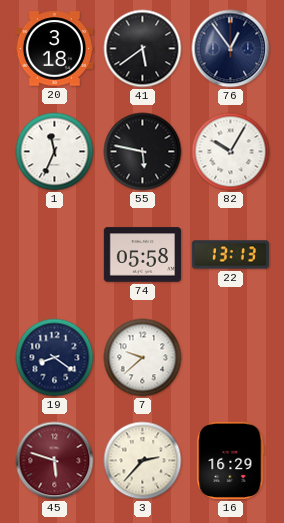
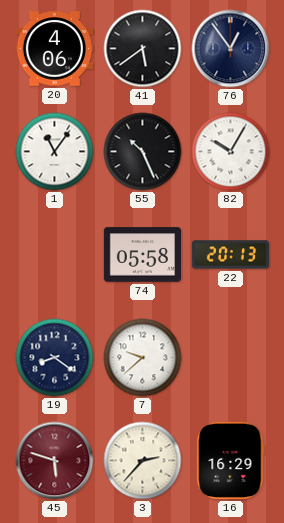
20: 3:18 -> 4:06
1: 11:34 -> 11:06
55: 5:47 -> 10:26
22: 13:13 -> 20:13
